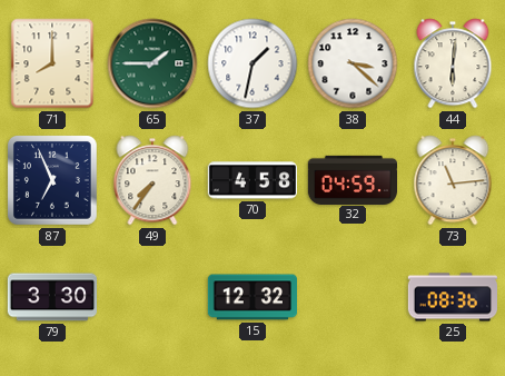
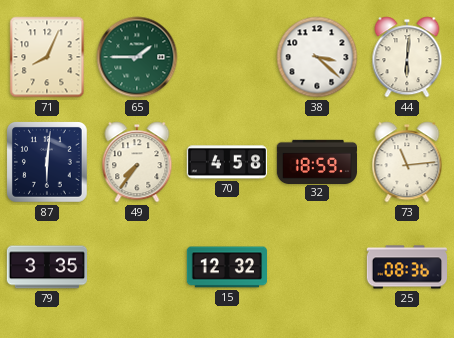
71: 8:00 -> 8:04
37: 1:32 -> none
87: 6:56 -> 6:01
32: 04:59 -> 18:59
79: 3:30 -> 3:35
